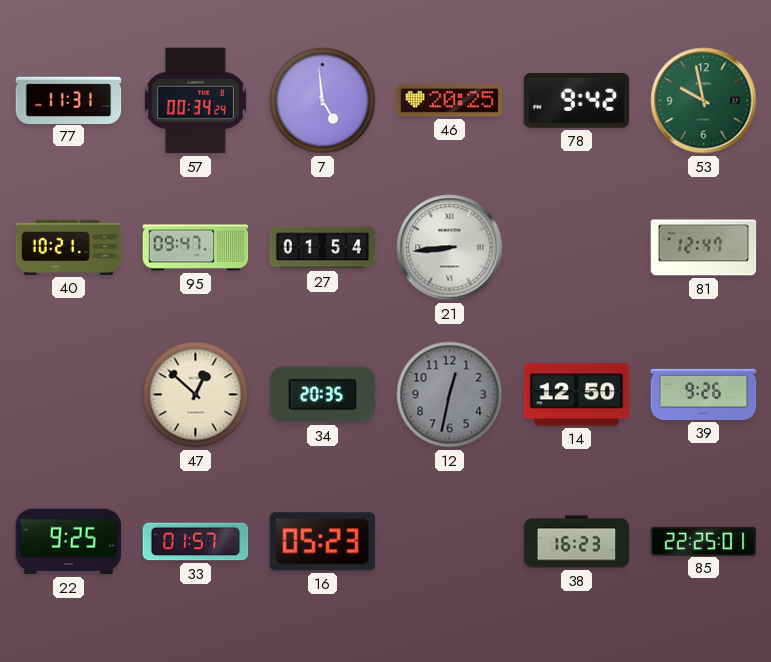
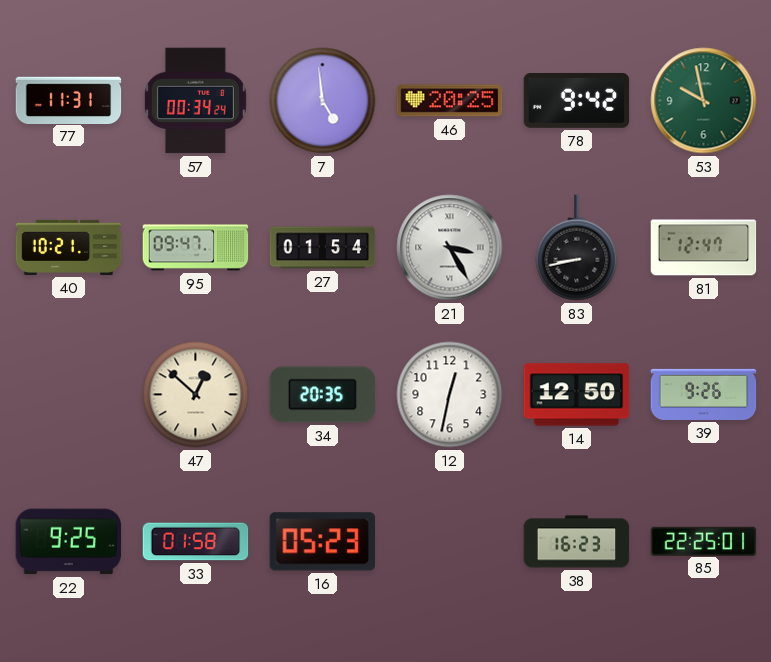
21: 8:44 -> 3:25
83: none -> 8:43
12 dial: grey -> white
33: 01:57 -> 01:58
